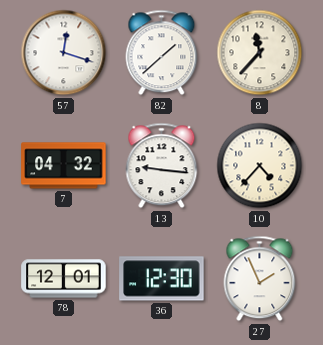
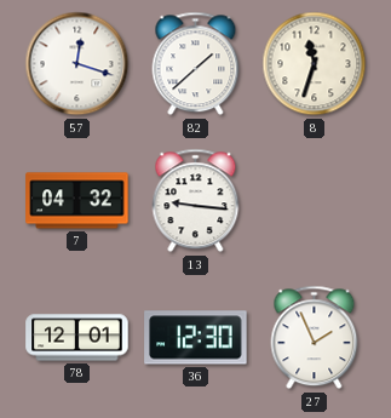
8: 11:37 -> 11:33
10: 4:37 -> none
